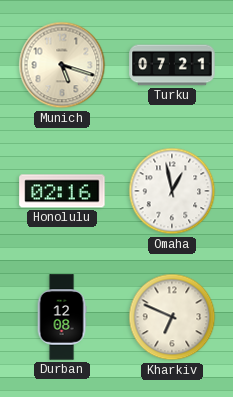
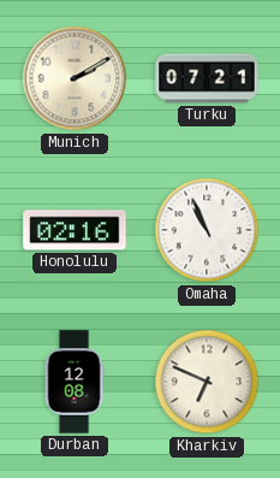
Munich: 5:18 -> 2:10
Omaha: 12:58 -> 10:56
